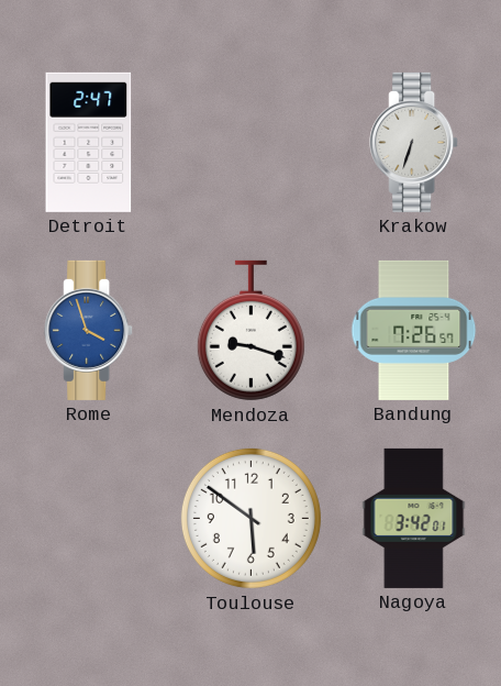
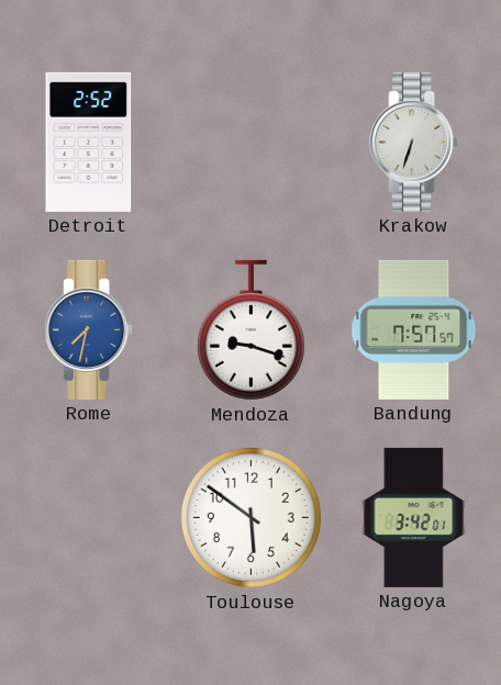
Detroit: 2:47 -> 2:52
Rome: 3:57 -> 7:32
Bandung: 7:26 -> 7:57
